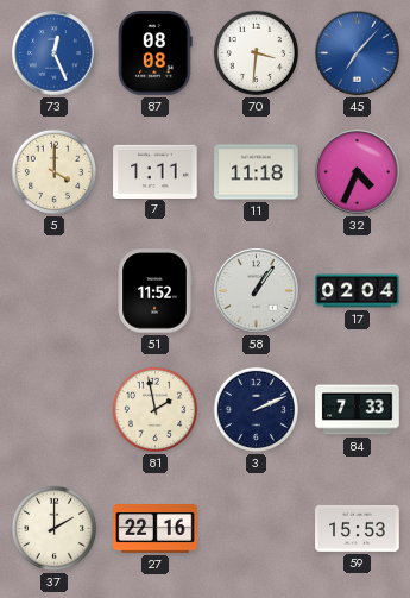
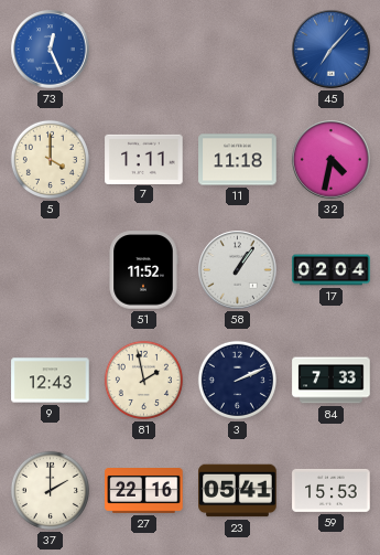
87: 08:08 -> none
70: 3:31 -> none
32: 4:34 -> 4:32
9: none -> 12:43
23: none -> 05:41
